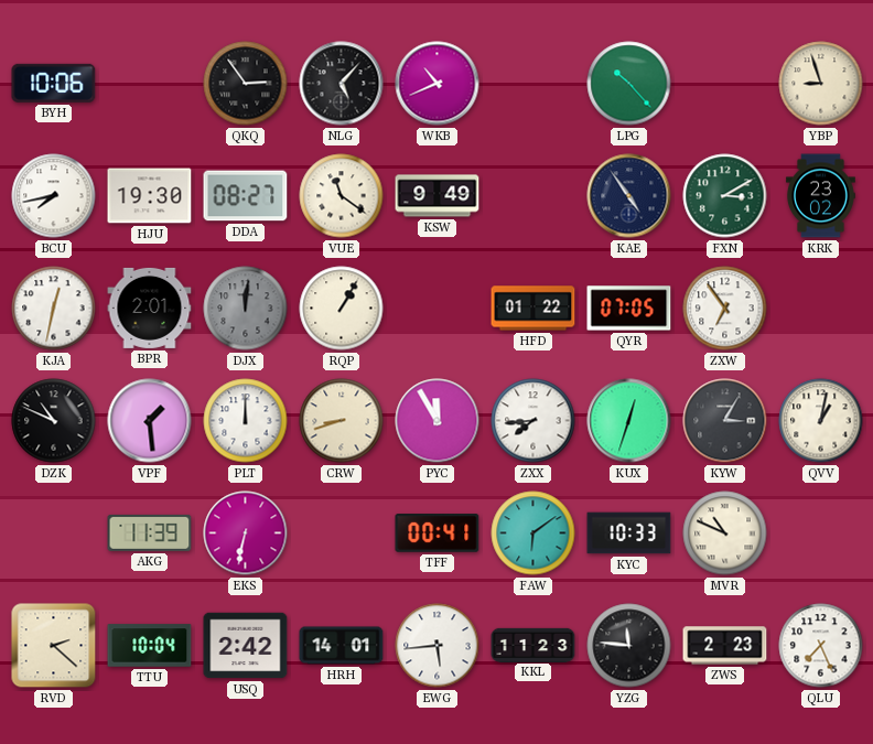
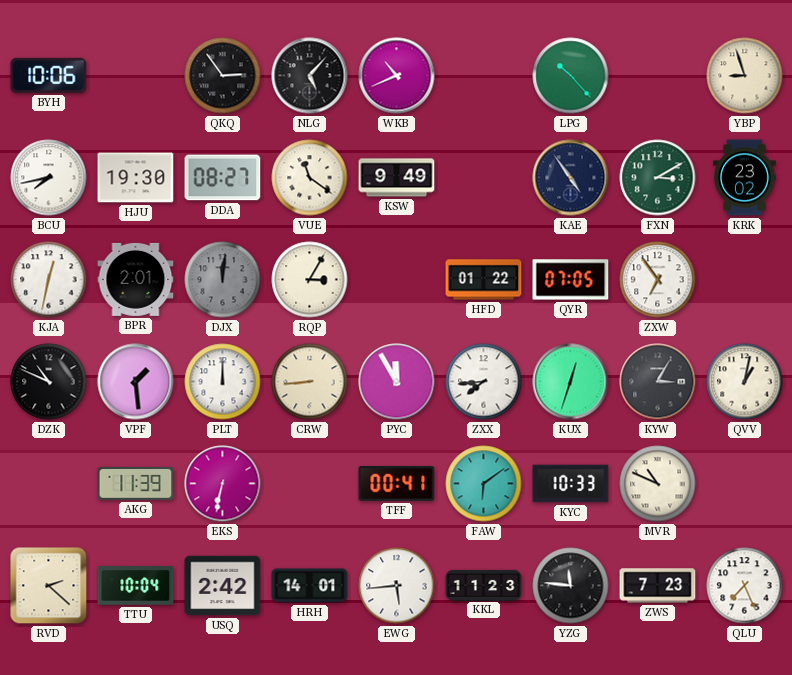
RQP: 1:05 -> 3:05
CRW: 8:42 -> 8:44
ZWS: 2:23 -> 7:23
